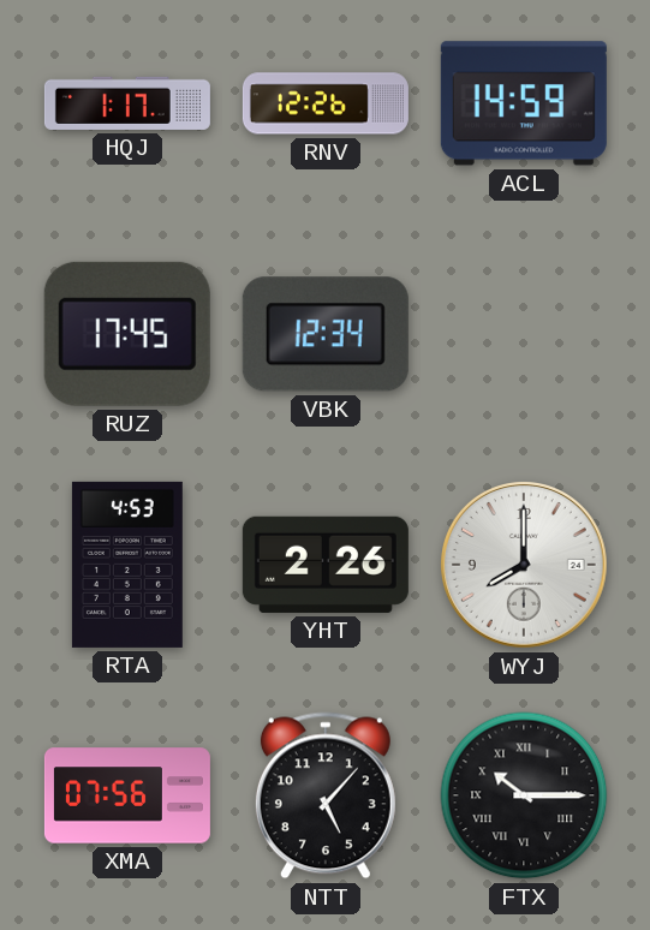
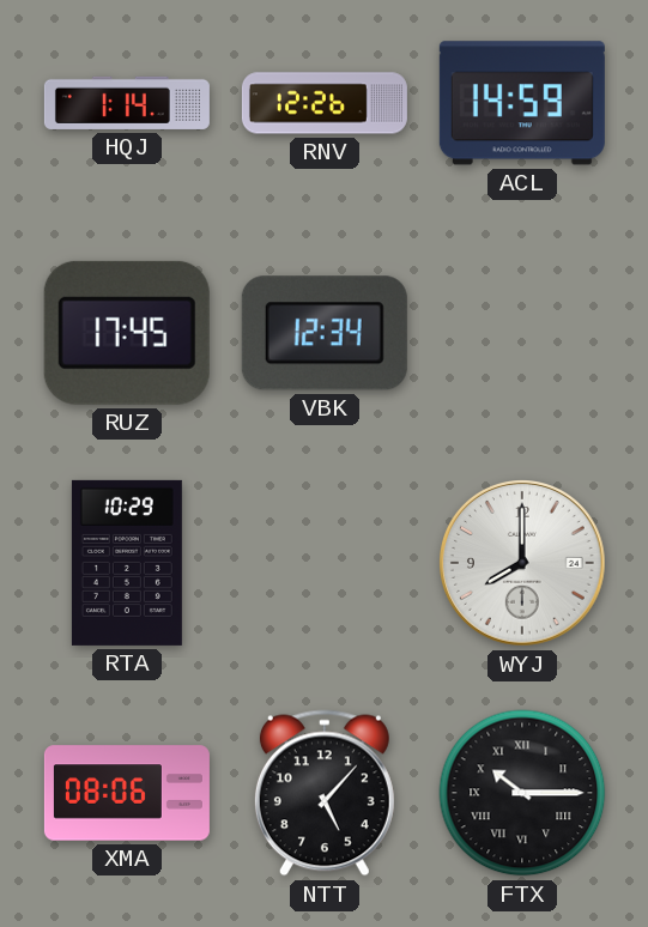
HQJ: 1:17 -> 1:14
RTA: 4:53 -> 10:29
YHT: 2:26 -> none
XMA: 07:56 -> 08:06
